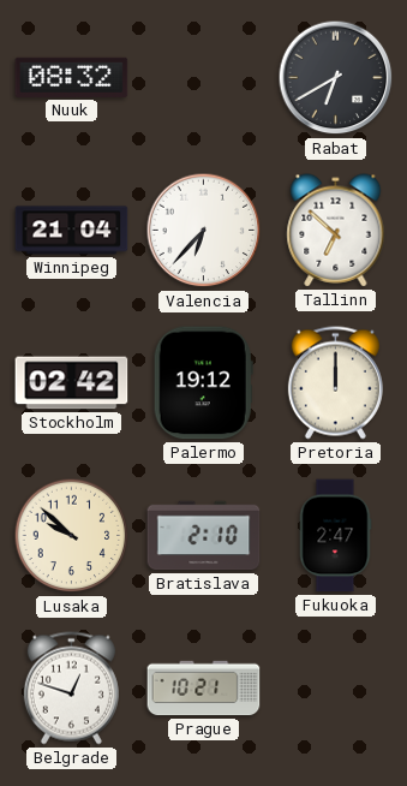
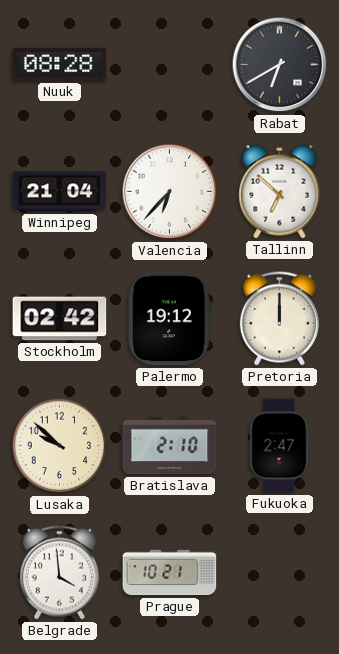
Nuuk: 08:32 -> 08:28
Belgrade: 12:48 -> 3:59
